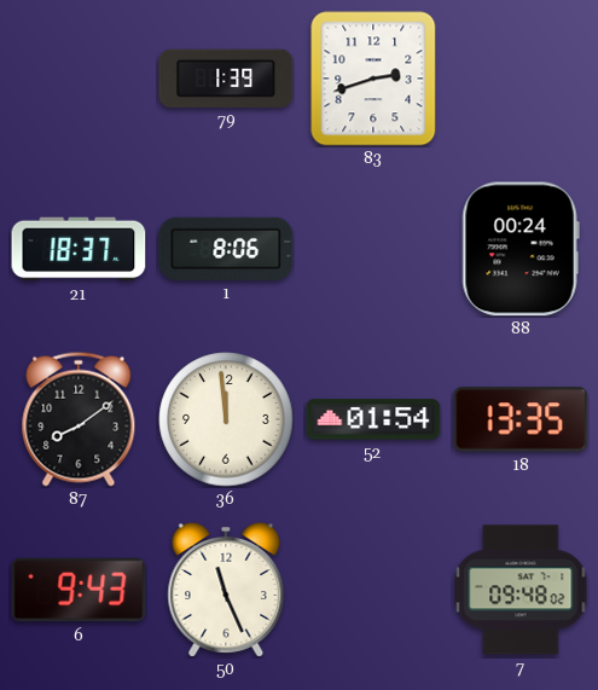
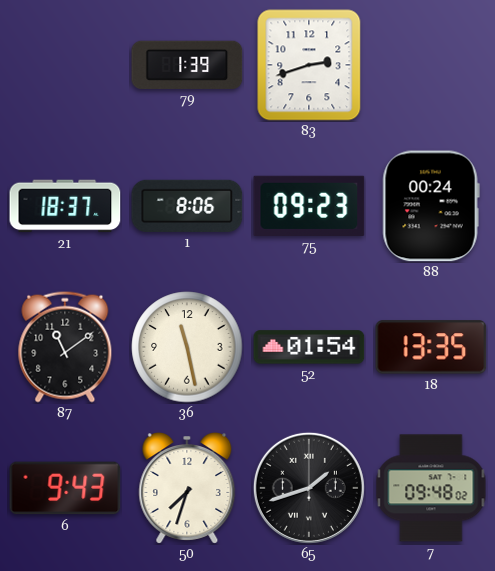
75: none -> 09:23
87: 8:09 -> 11:09
36: 11:59 -> 11:28
50: 11:26 -> 7:33
65: none -> 1:42
